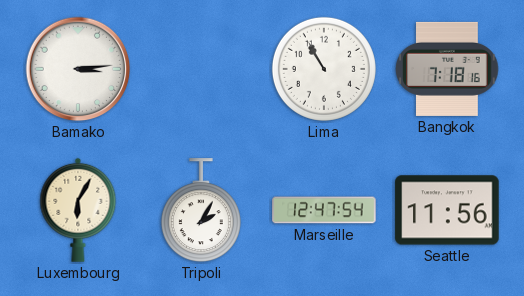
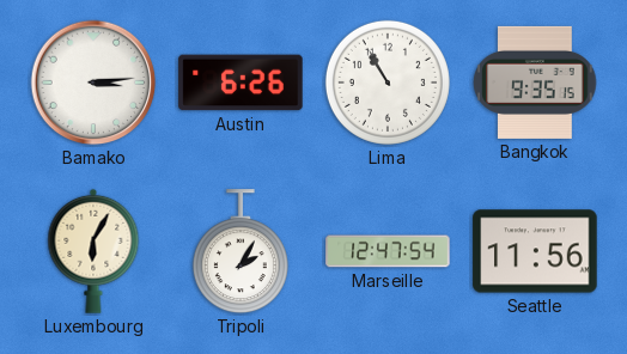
Austin: none -> 6:26
Bangkok: 7:18 -> 9:35
